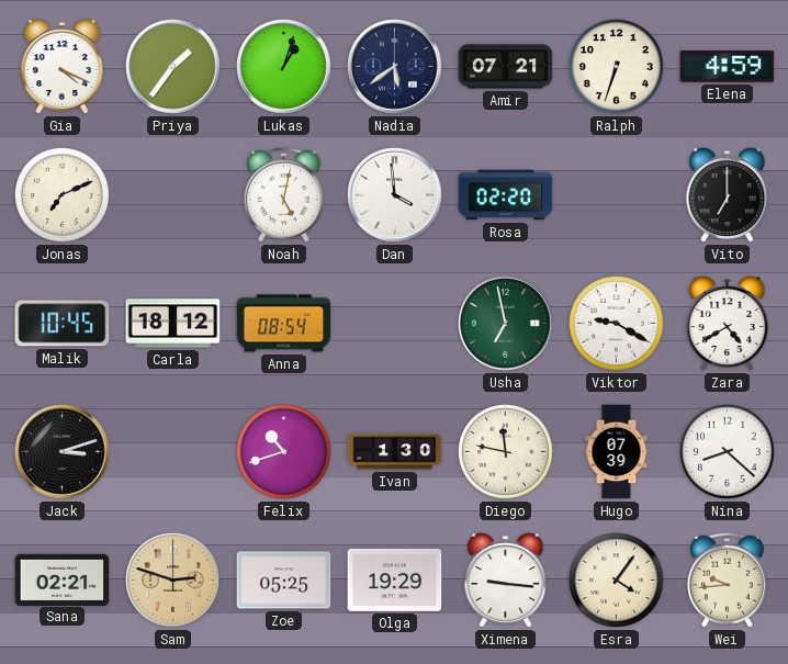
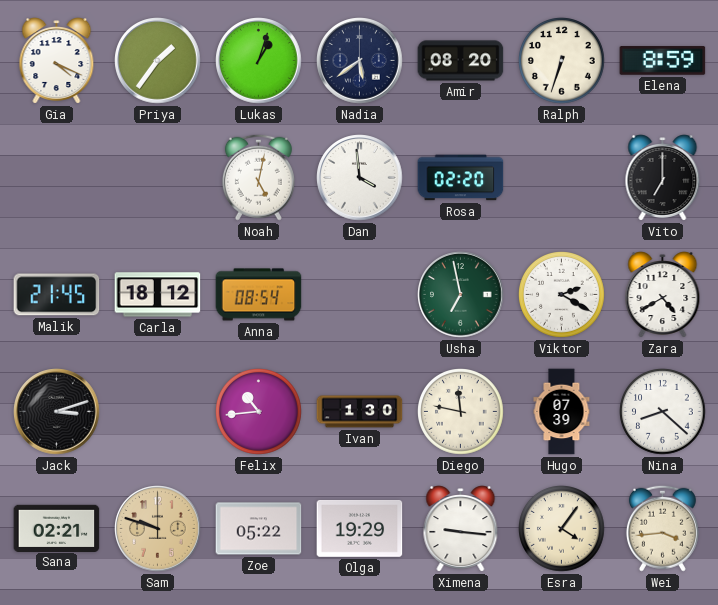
Amir: 07:21 -> 08:20
Elena: 4:59 -> 8:59
Jonas: 7:11 -> none
Malik: 10:45 -> 21:45
Viktor: 9:20 -> 2:20
Felix: 10:42 -> 10:44
Sam: 2:48 -> 9:48
Zoe: 05:25 -> 05:22
Wei: 9:44 -> 3:44
